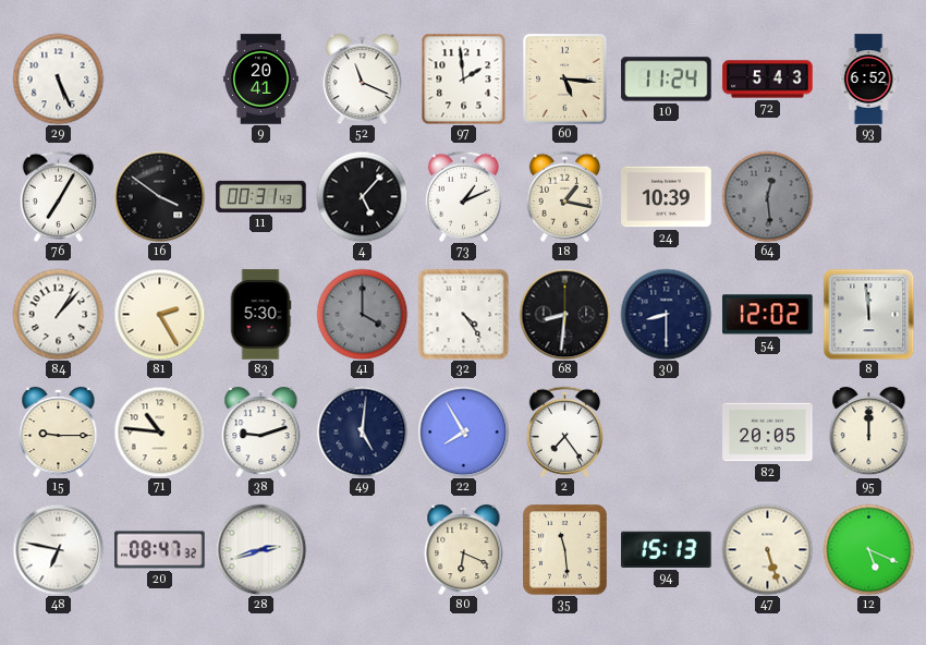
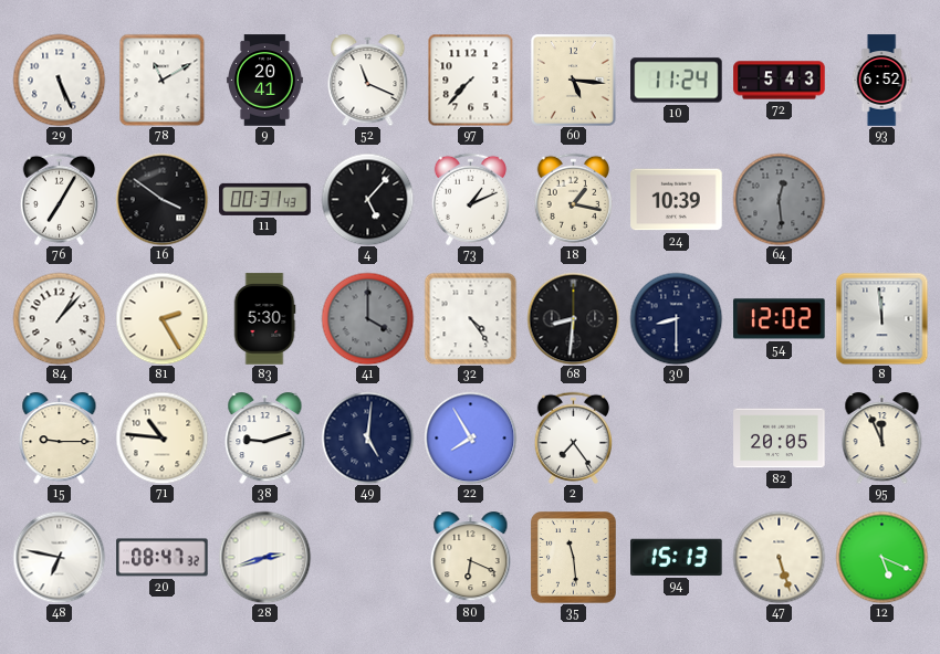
78: none -> 11:10
97: 1:59 -> 7:37
95: 12:00 -> 11:56
